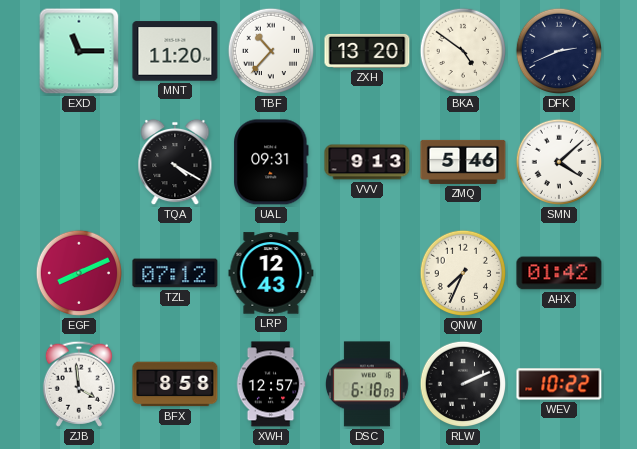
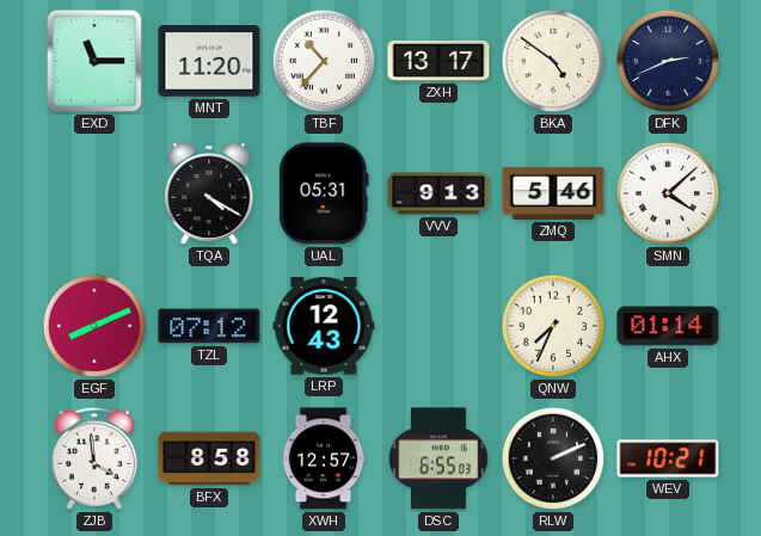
ZXH: 13:20 -> 13:17
UAL: 09:31 -> 05:31
AHX: 01:42 -> 01:14
DSC: 6:18 -> 6:55
WEV: 10:22 -> 10:21
